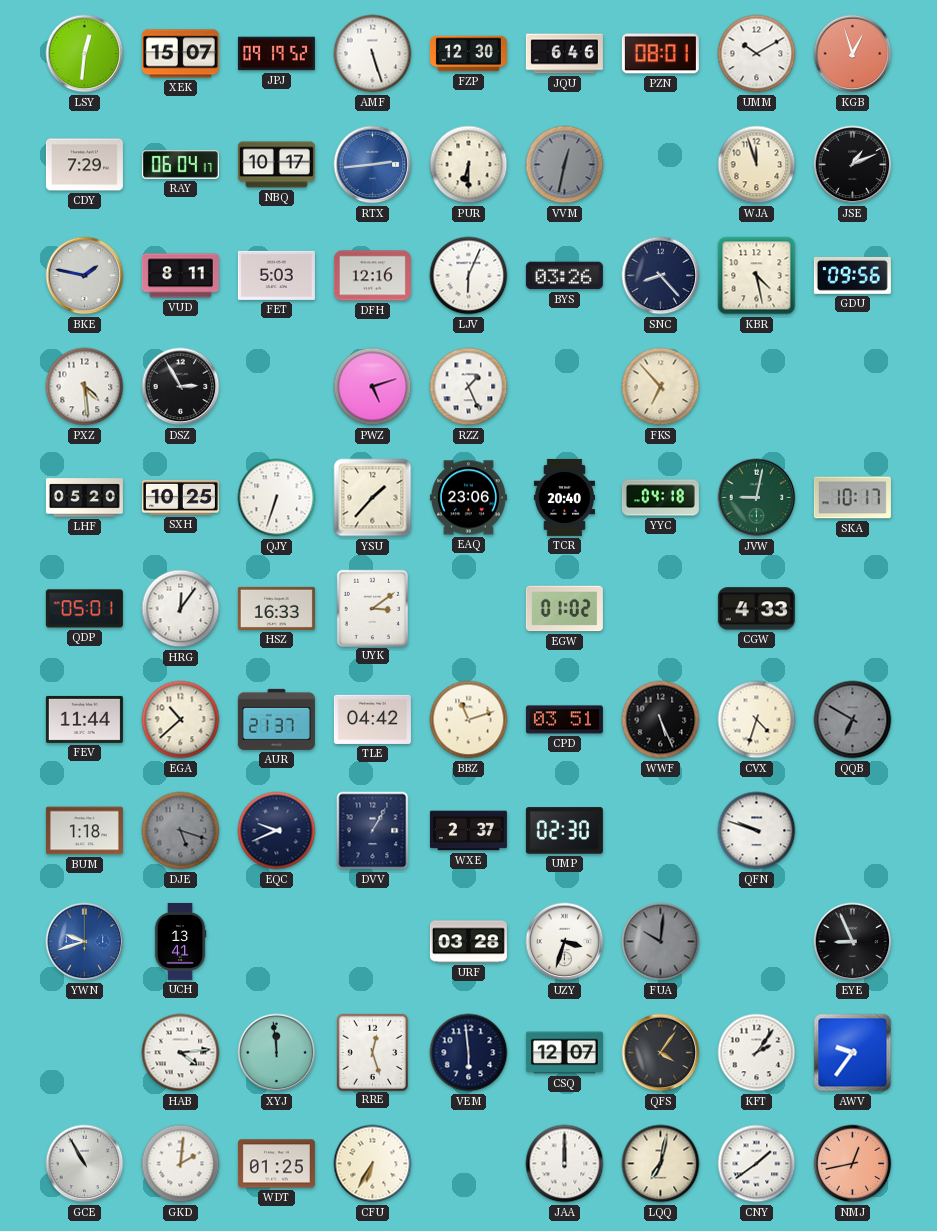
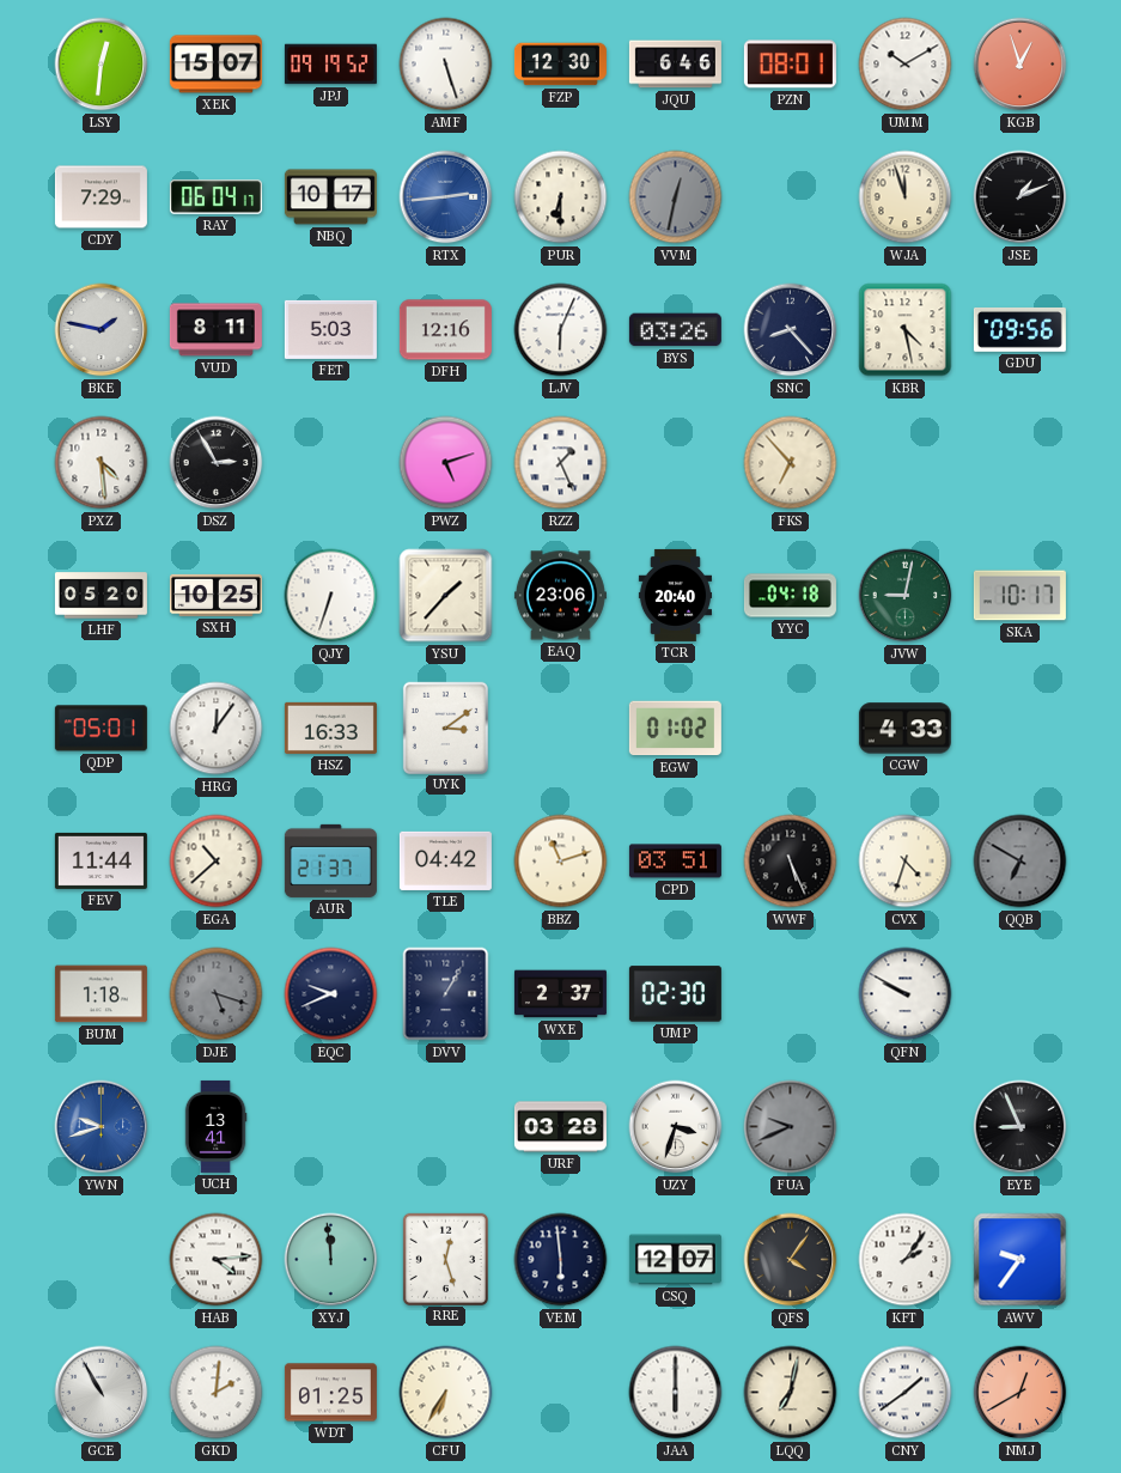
QFN: 9:48 -> 9:50
FUA: 10:01 -> 9:41
JAA: 12:00 -> 6:00
NMJ: 12:43 -> 12:40
